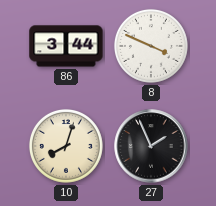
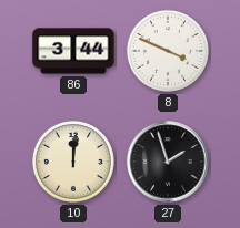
10: 8:03 -> 12:01
27: 1:56 -> 1:57
